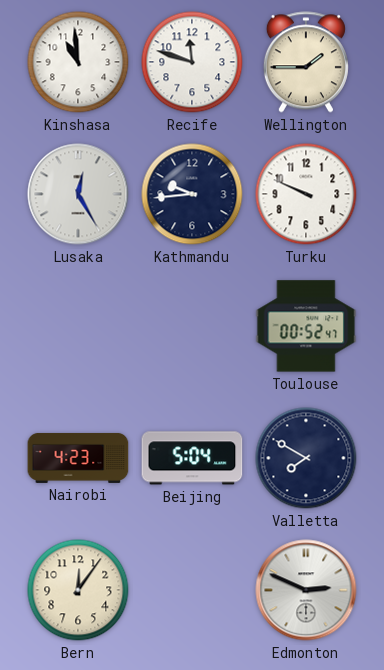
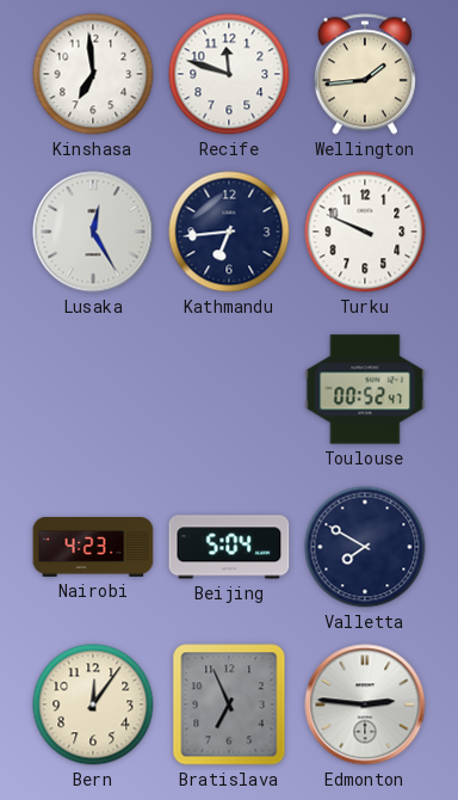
Kinshasa: 10:59 -> 6:59
Wellington: 1:45 -> 1:44
Kathmandu: 9:44 -> 6:44
Bratislava: none -> 6:56
Edmonton: 2:49 -> 2:46
